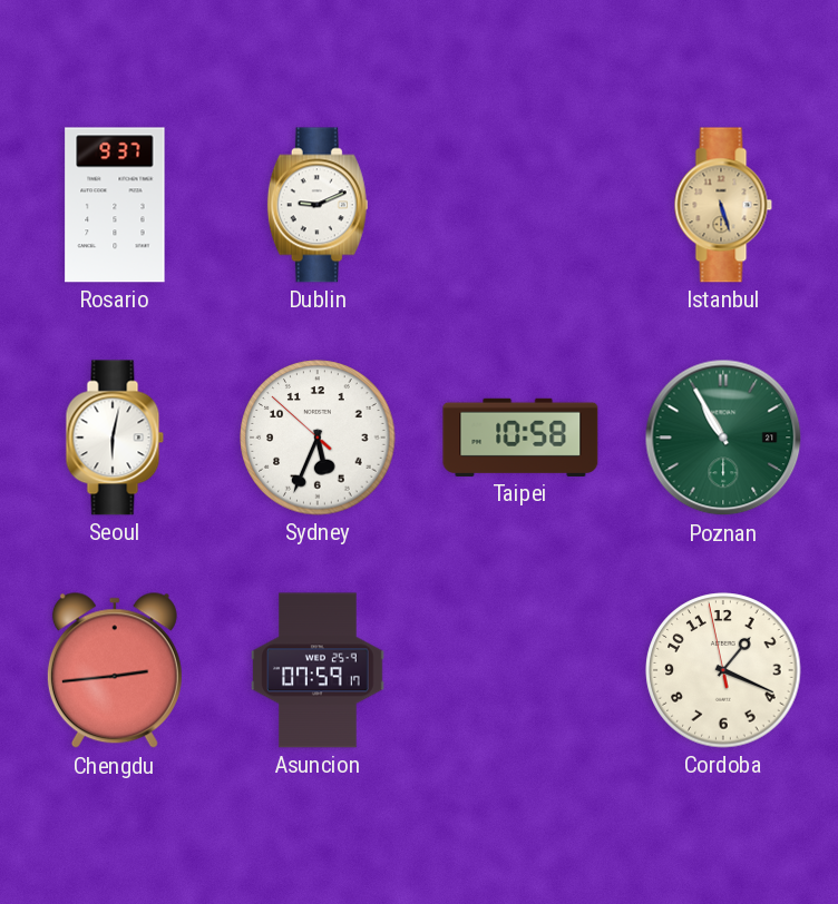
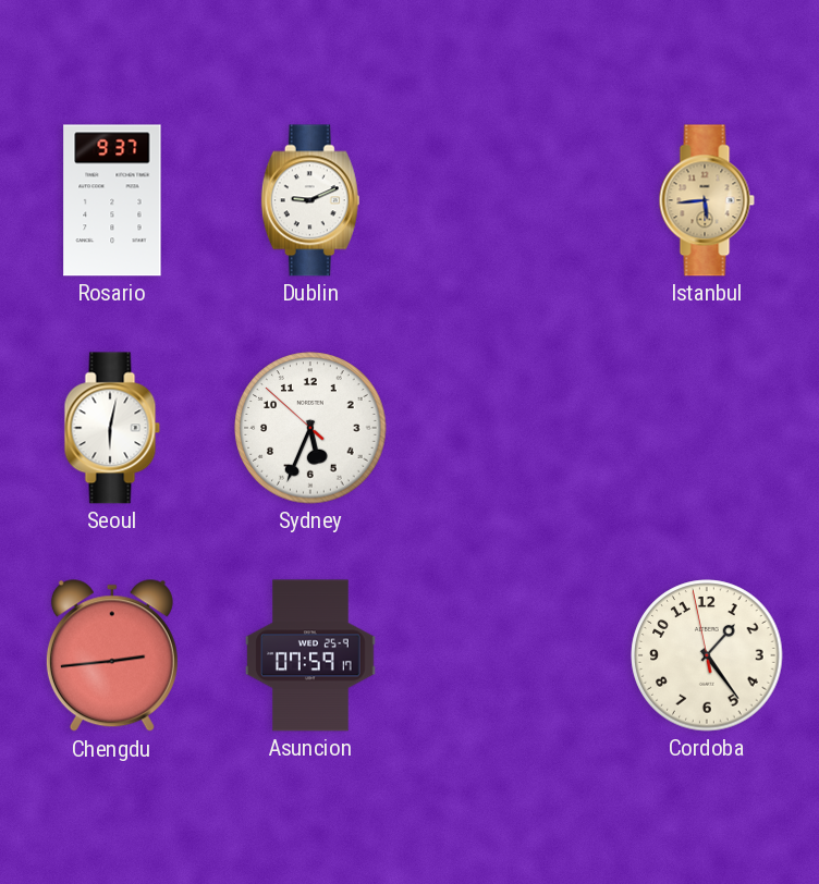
Istanbul: 5:27 -> 5:44
Taipei: 10:58 -> none
Poznan: 10:55 -> none
Cordoba: 1:18 -> 1:23
